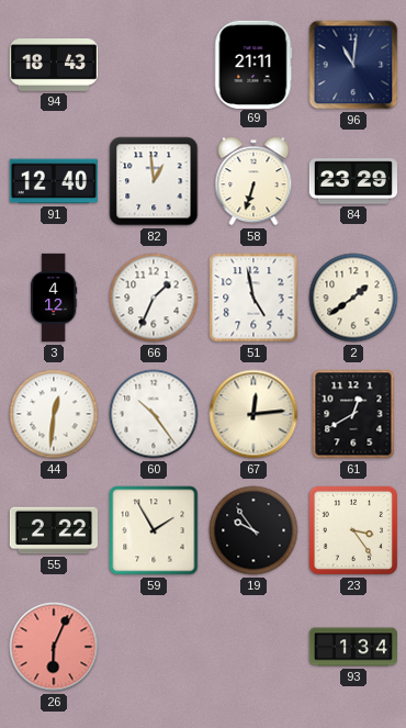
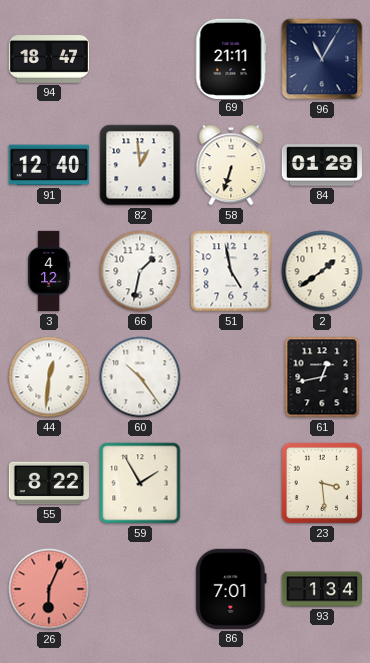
94: 18:43 -> 18:47
96: 11:01 -> 11:05
84: 23:29 -> 01:29
66: 1:34 -> 1:32
67: 12:14 -> none
61: 12:40 -> 12:43
55: 2:22 -> 8:22
19: 9:54 -> none
23: 3:24 -> 3:29
86: none -> 7:01
